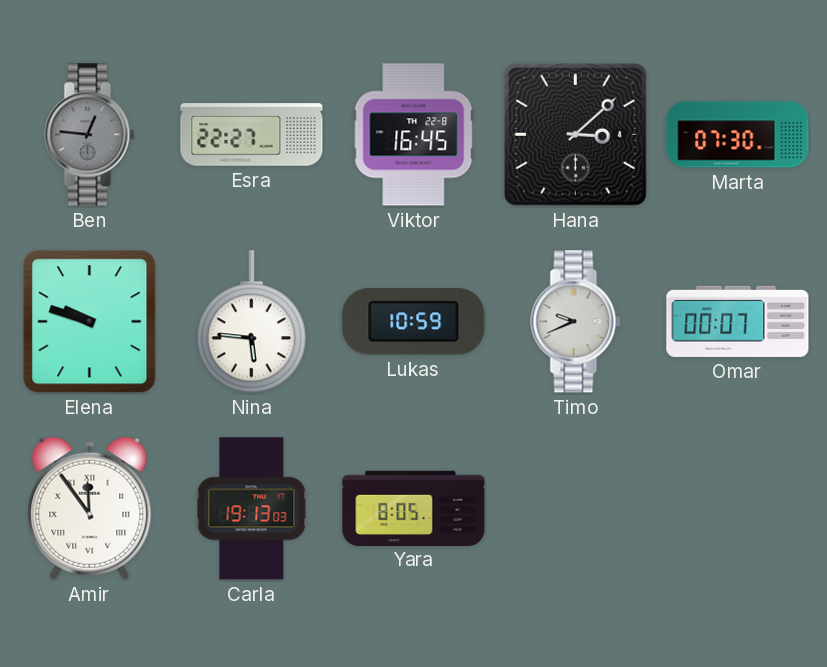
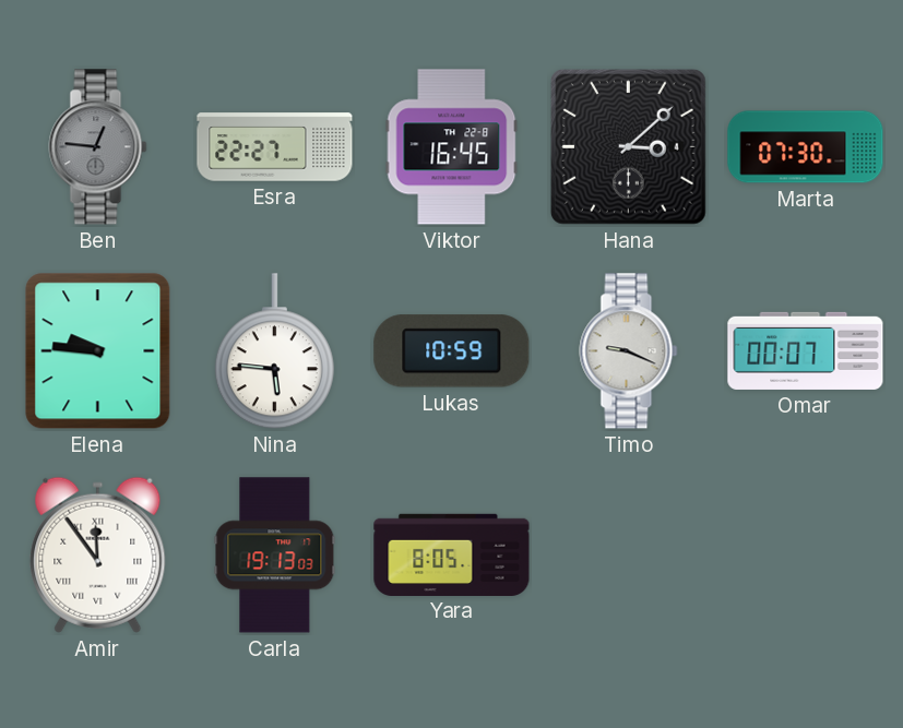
Elena: 9:48 -> 9:46
Timo: 9:41 -> 9:19
